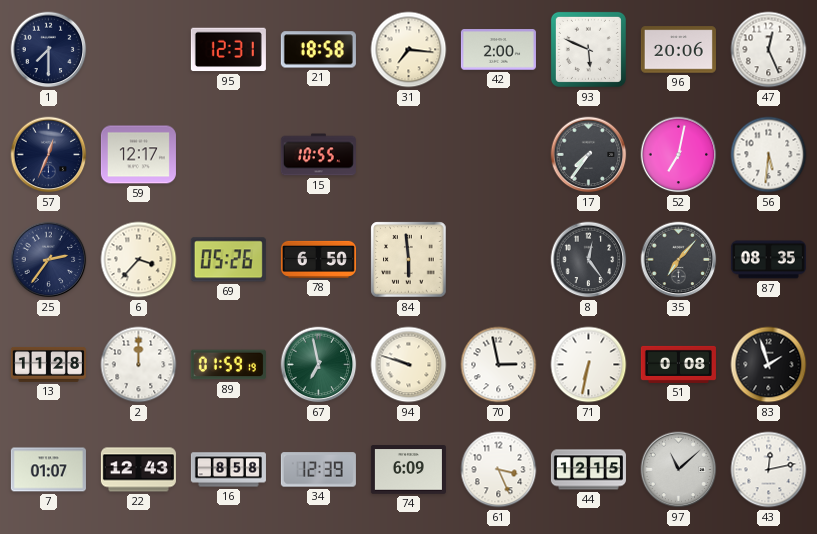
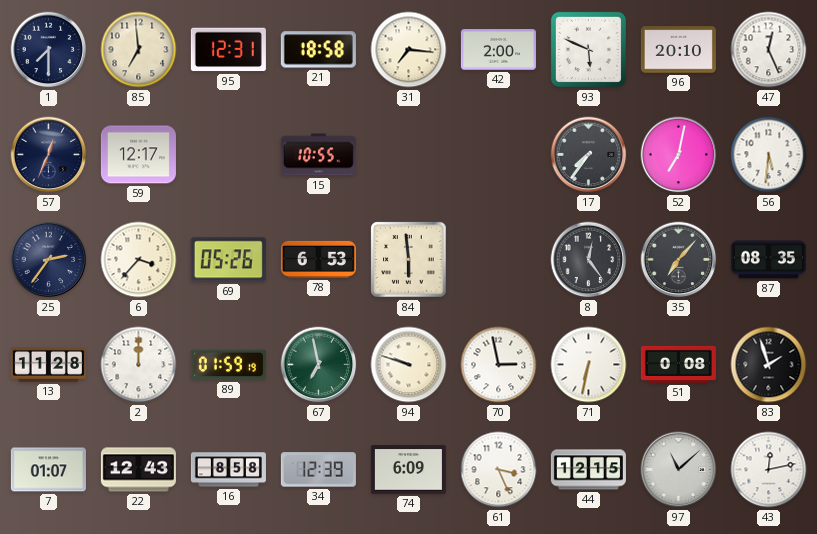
85: none -> 6:59
96: 20:06 -> 20:10
78: 6:50 -> 6:53
